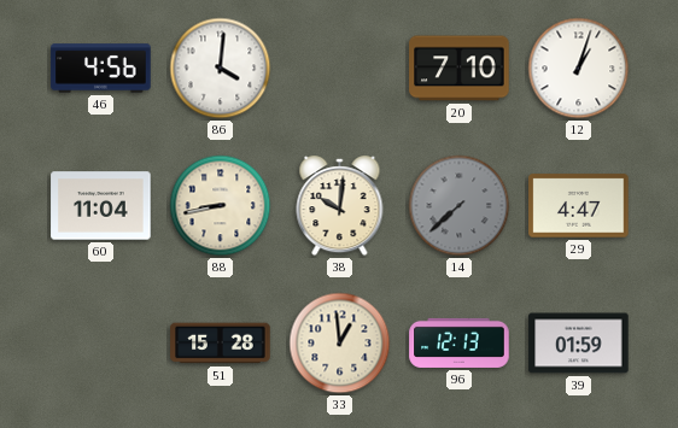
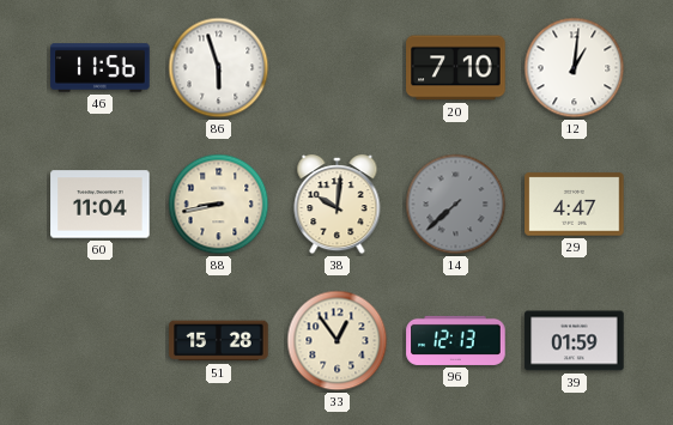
46: 4:56 -> 11:56
86: 4:01 -> 5:57
12: 1:03 -> 1:01
33: 12:59 -> 12:54
